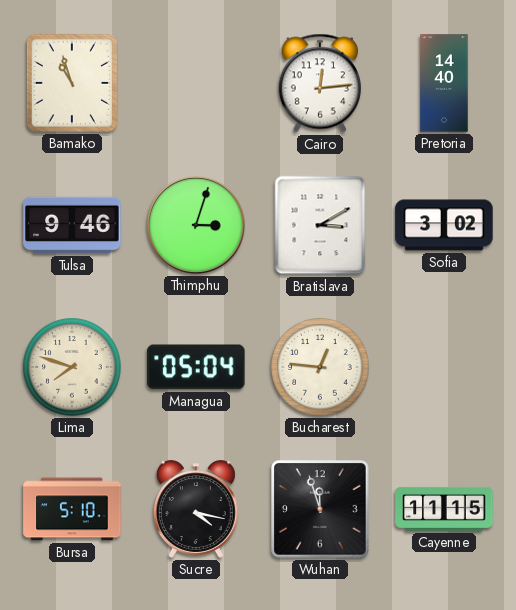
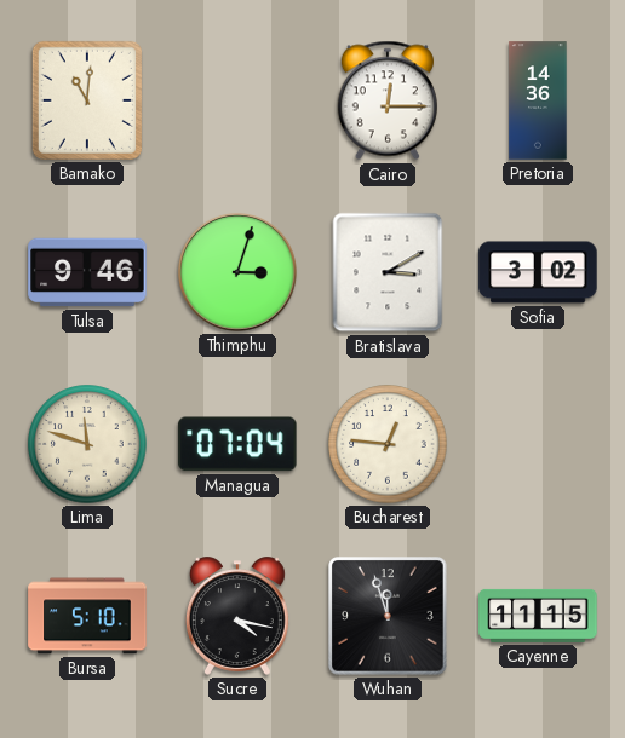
Bamako: 10:57 -> 11:01
Cairo: 12:14 -> 12:15
Pretoria: 14:40 -> 14:36
Lima: 7:48 -> 11:48
Managua: 05:04 -> 07:04
